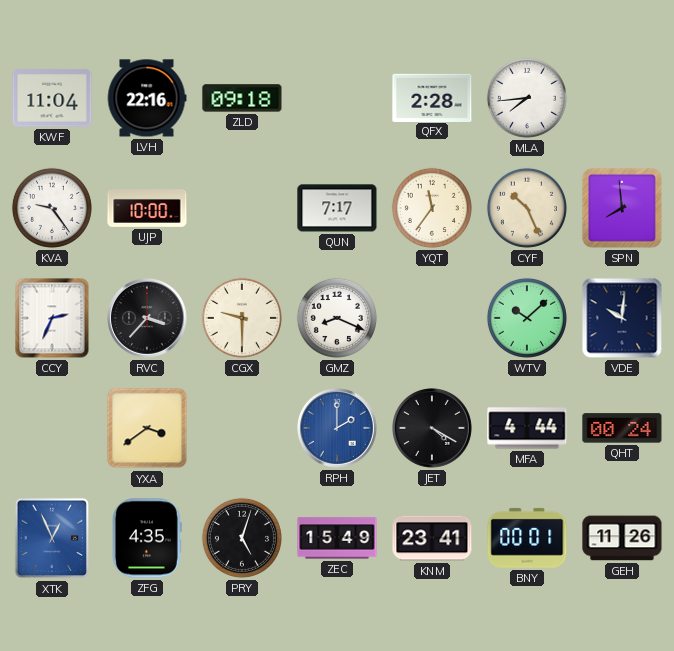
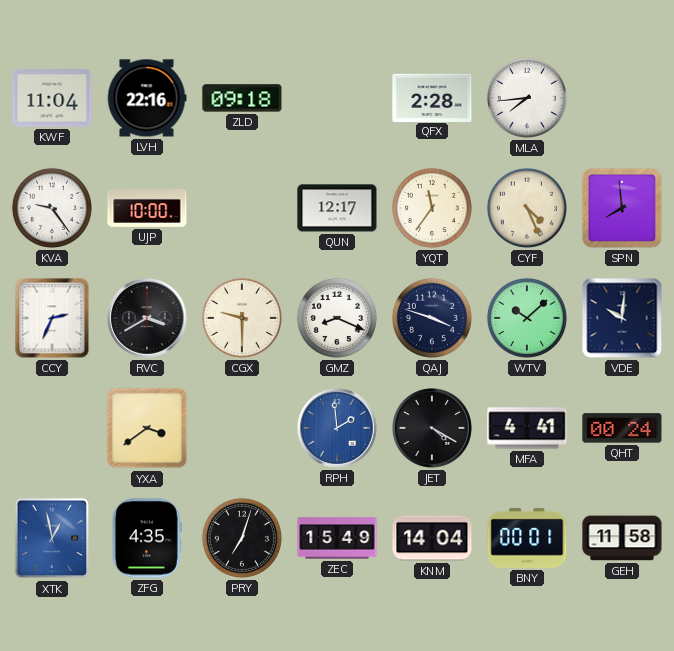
QUN: 7:17 -> 12:17
CYF: 10:26 -> 4:26
RVC: 3:37 -> 3:40
QAJ: none -> 3:48
RPH: 2:00 -> 1:59
MFA: 4:44 -> 4:41
XTK: 12:56 -> 12:58
PRY: 5:03 -> 7:03
KNM: 23:41 -> 14:04
GEH: 11:26 -> 11:58
